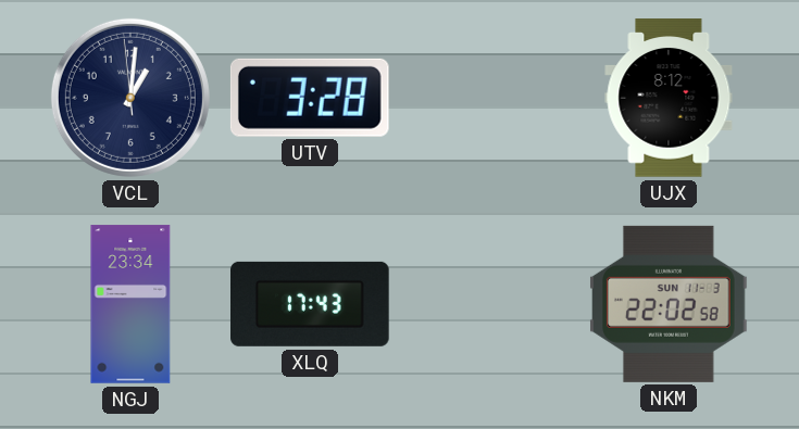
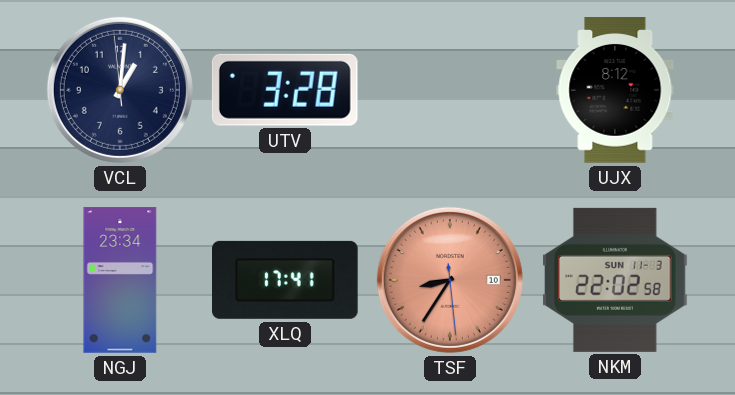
XLQ: 17:43 -> 17:41
TSF: none -> 8:35
